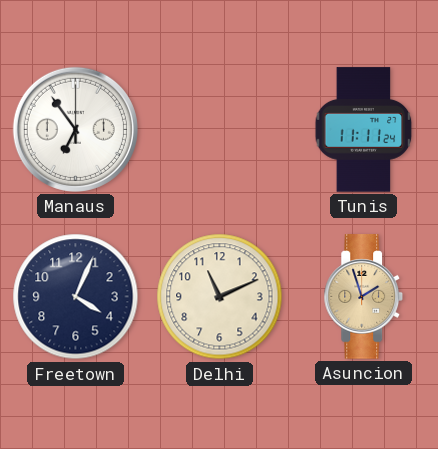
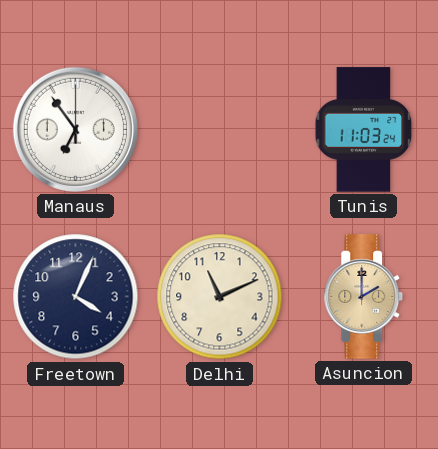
Tunis: 11:11 -> 11:03
Asuncion: 1:57 -> 2:00
